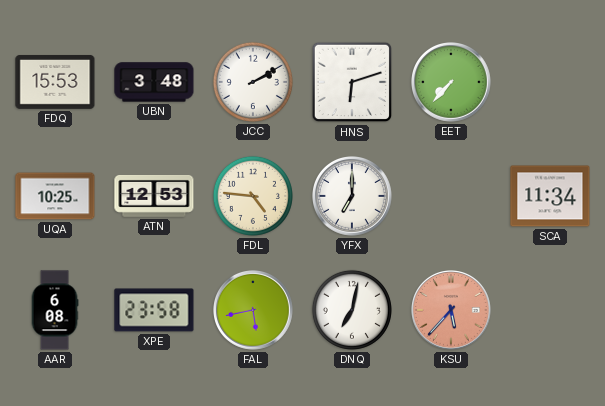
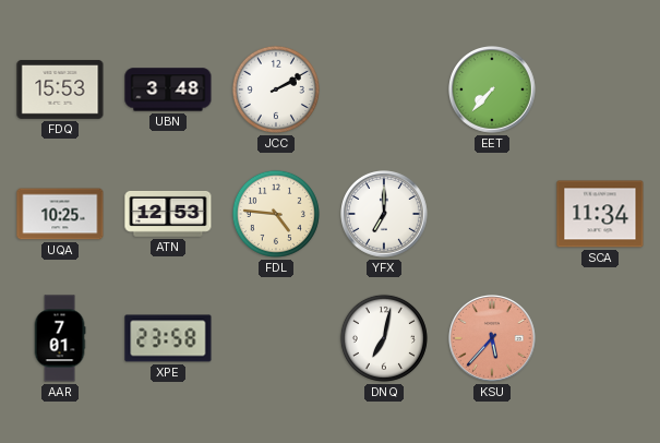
HNS: 6:12 -> none
AAR: 6:08 -> 7:01
FAL: 5:43 -> none
